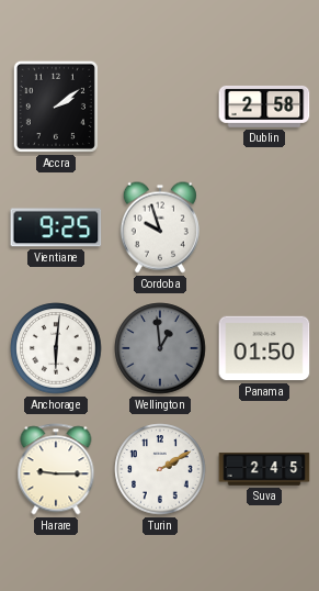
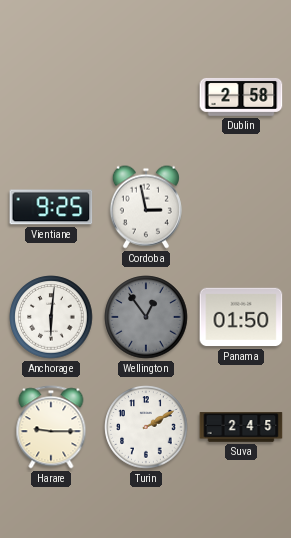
Accra: 2:09 -> none
Cordoba: 9:57 -> 2:58
Wellington: 12:59 -> 12:54
